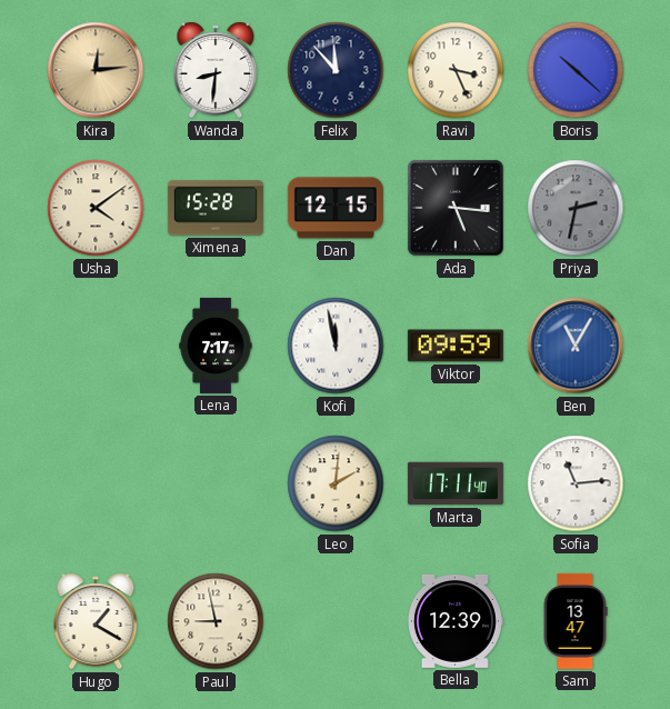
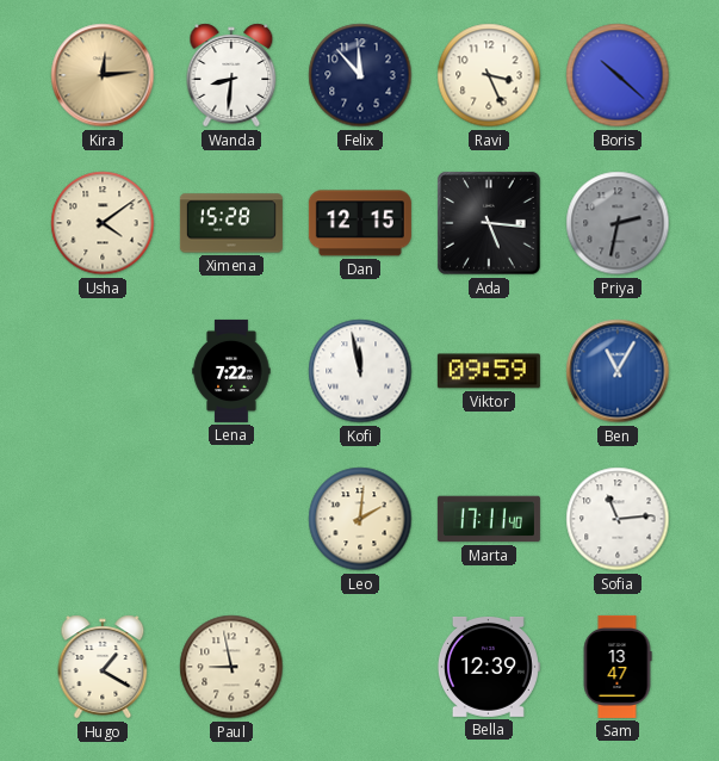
Lena: 7:17 -> 7:22
